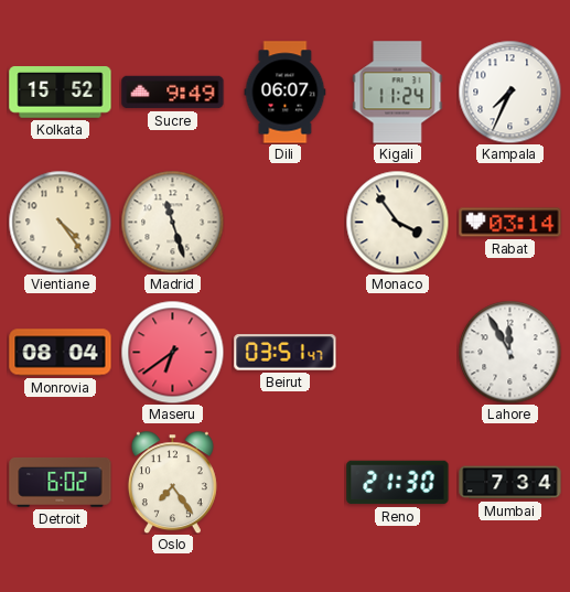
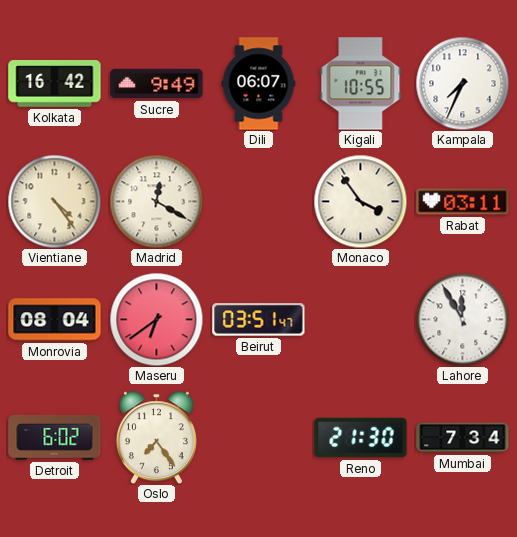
Kolkata: 15:52 -> 16:42
Kigali: 11:24 -> 10:55
Madrid: 11:27 -> 12:20
Rabat: 03:14 -> 03:11
